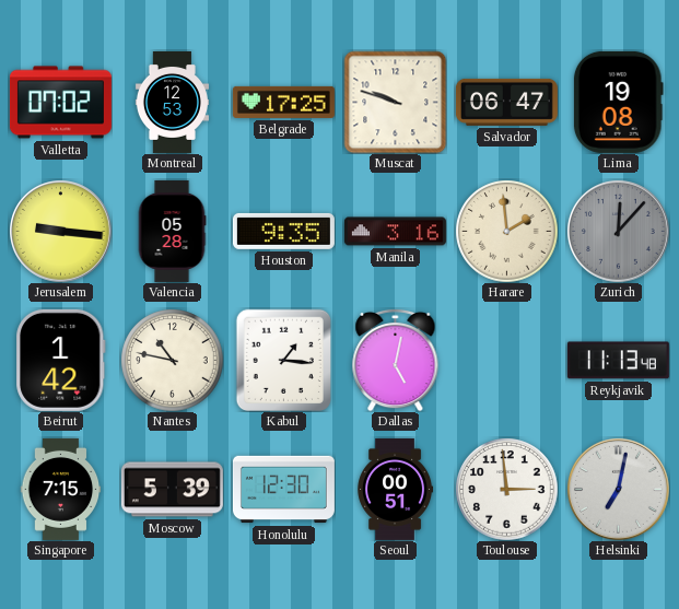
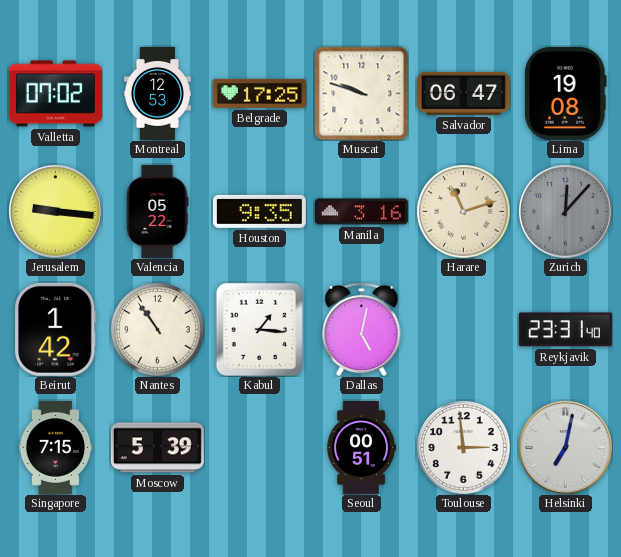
Valencia: 05:28 -> 05:22
Harare: 1:59 -> 11:12
Nantes: 10:47 -> 10:54
Reykjavik: 11:13 -> 23:31
Honolulu: 12:30 -> none
